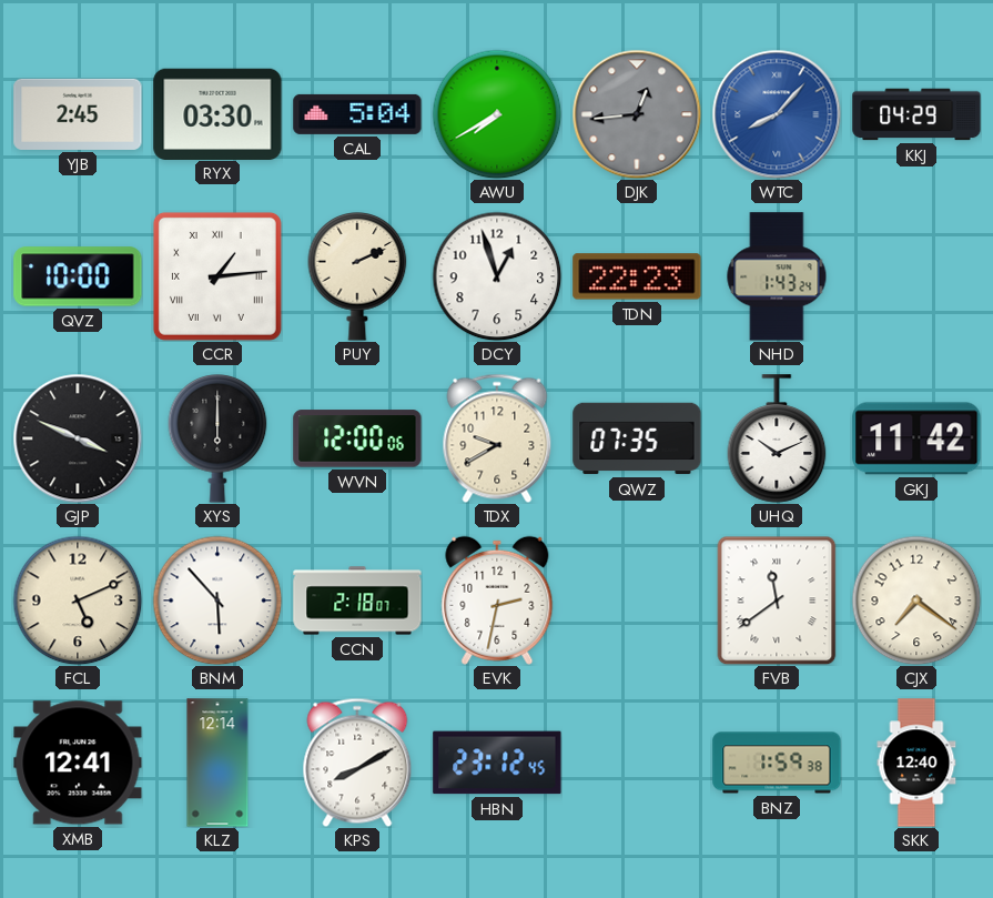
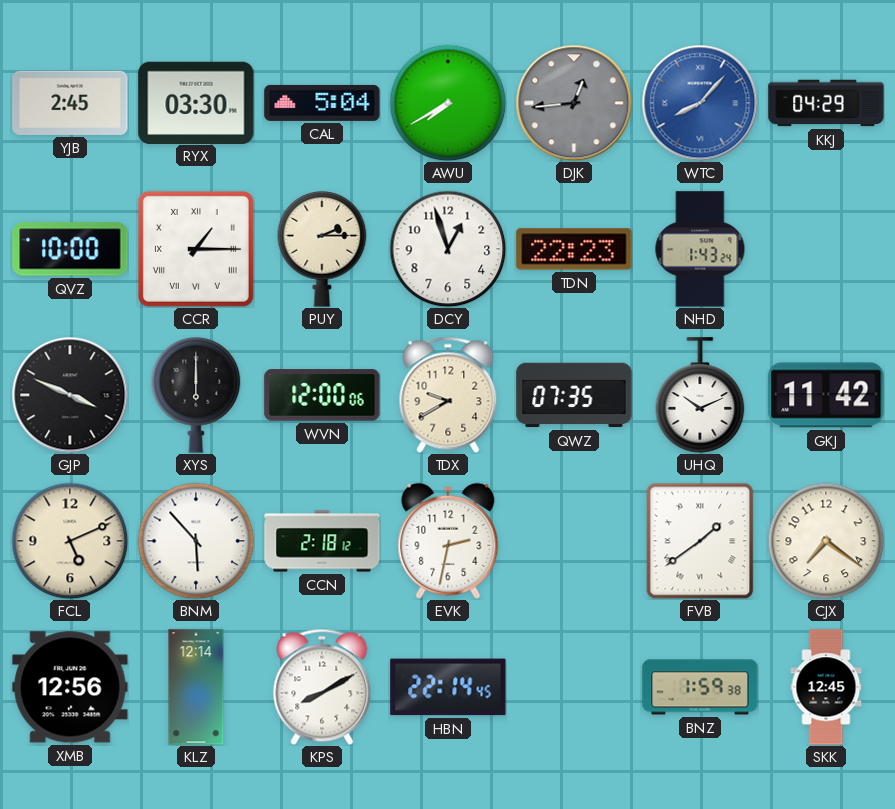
CCR: 1:14 -> 1:15
PUY: 2:11 -> 2:15
CCN: 2:18:07 -> 2:18:12
FVB: 11:39 -> 1:39
XMB: 12:41 -> 12:56
HBN: 23:12 -> 22:14
SKK: 12:40 -> 12:45
